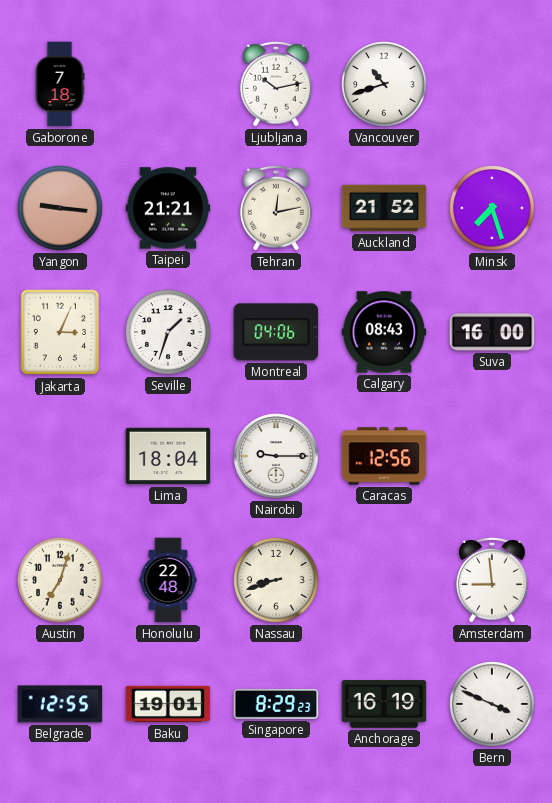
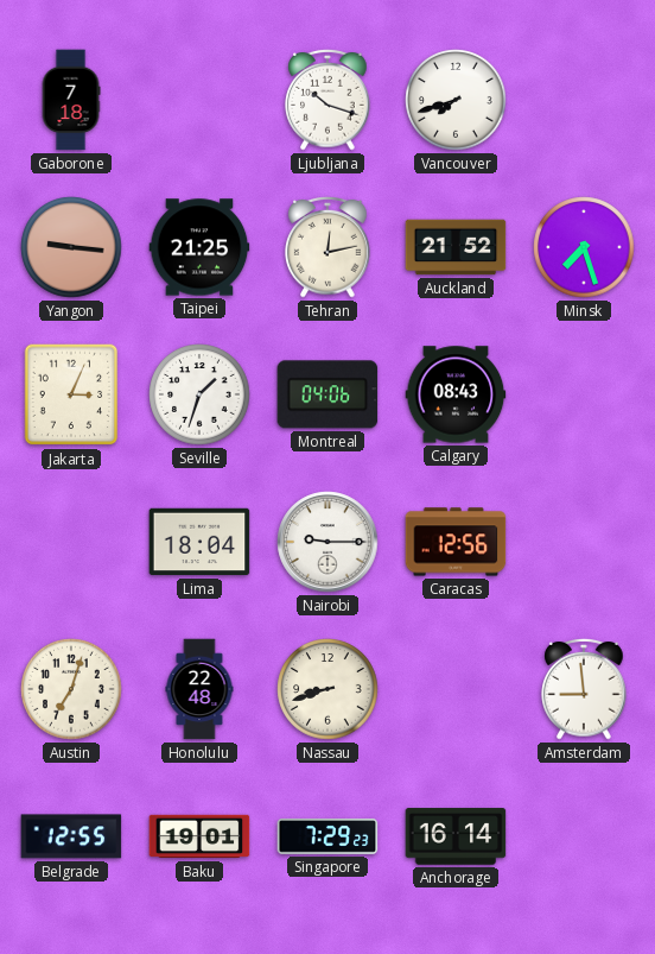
Ljubljana: 10:13 -> 10:18
Vancouver: 10:42 -> 7:42
Taipei: 21:21 -> 21:25
Suva: 16:00 -> none
Singapore: 8:29 -> 7:29
Anchorage: 16:19 -> 16:14
Bern: 3:49 -> none
